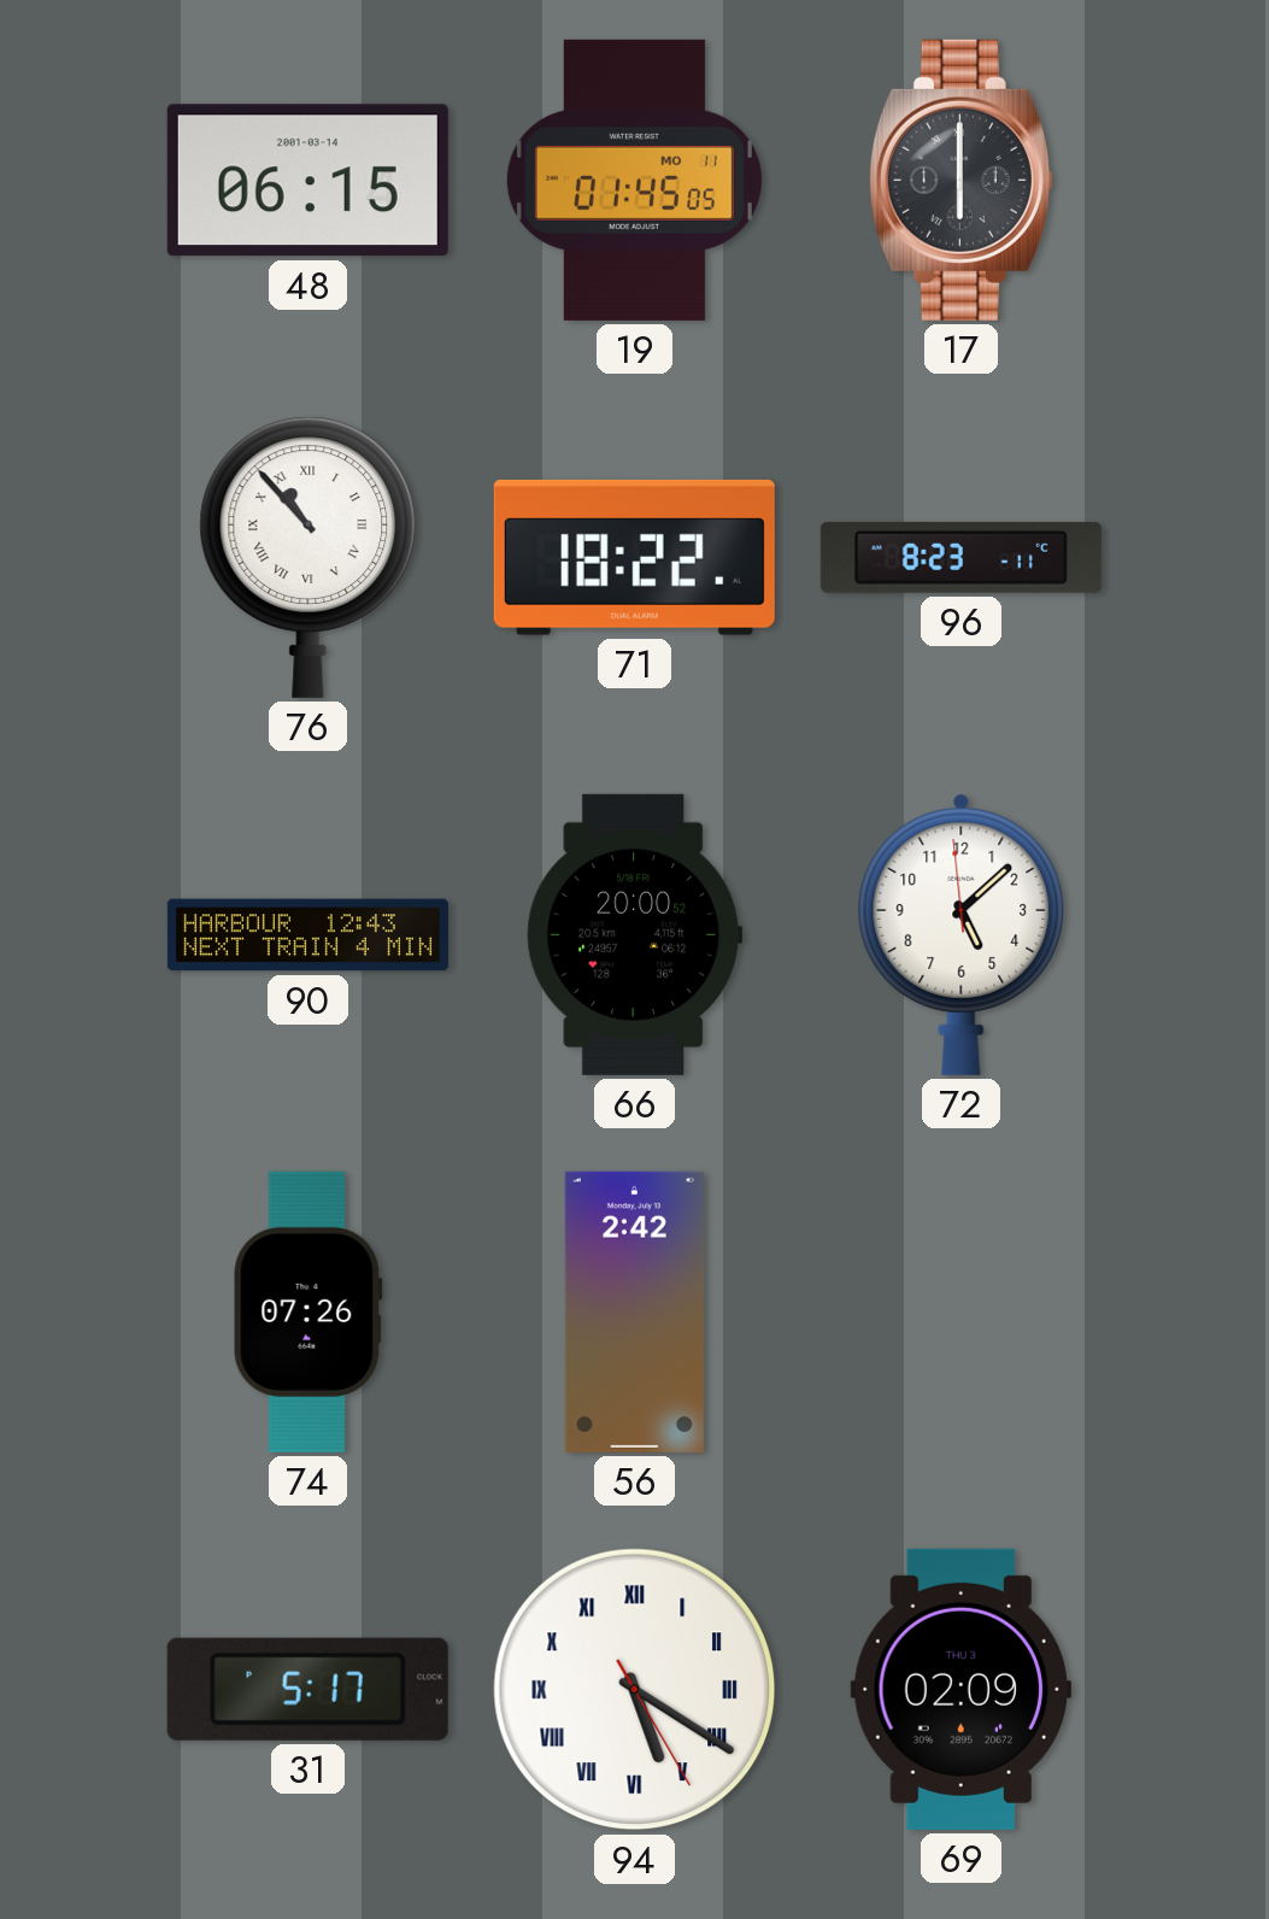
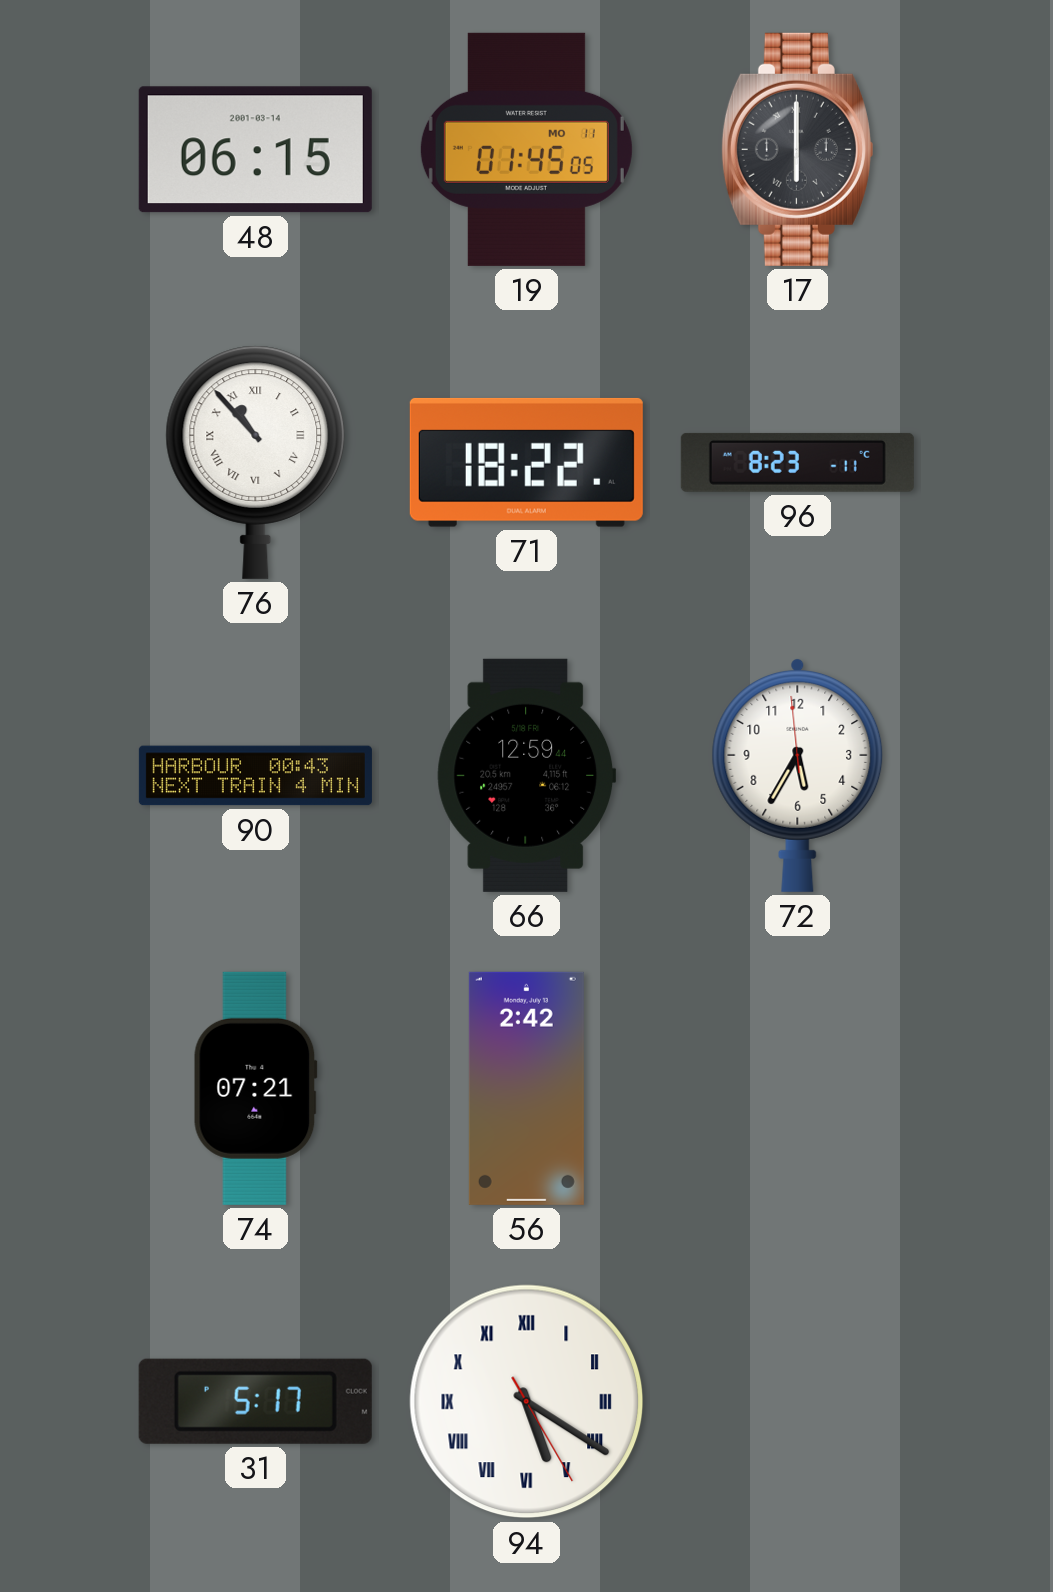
90: 12:43 -> 00:43
66: 20:00 -> 12:59
72: 5:07 -> 5:34
74: 07:26 -> 07:21
69: 02:09 -> none
